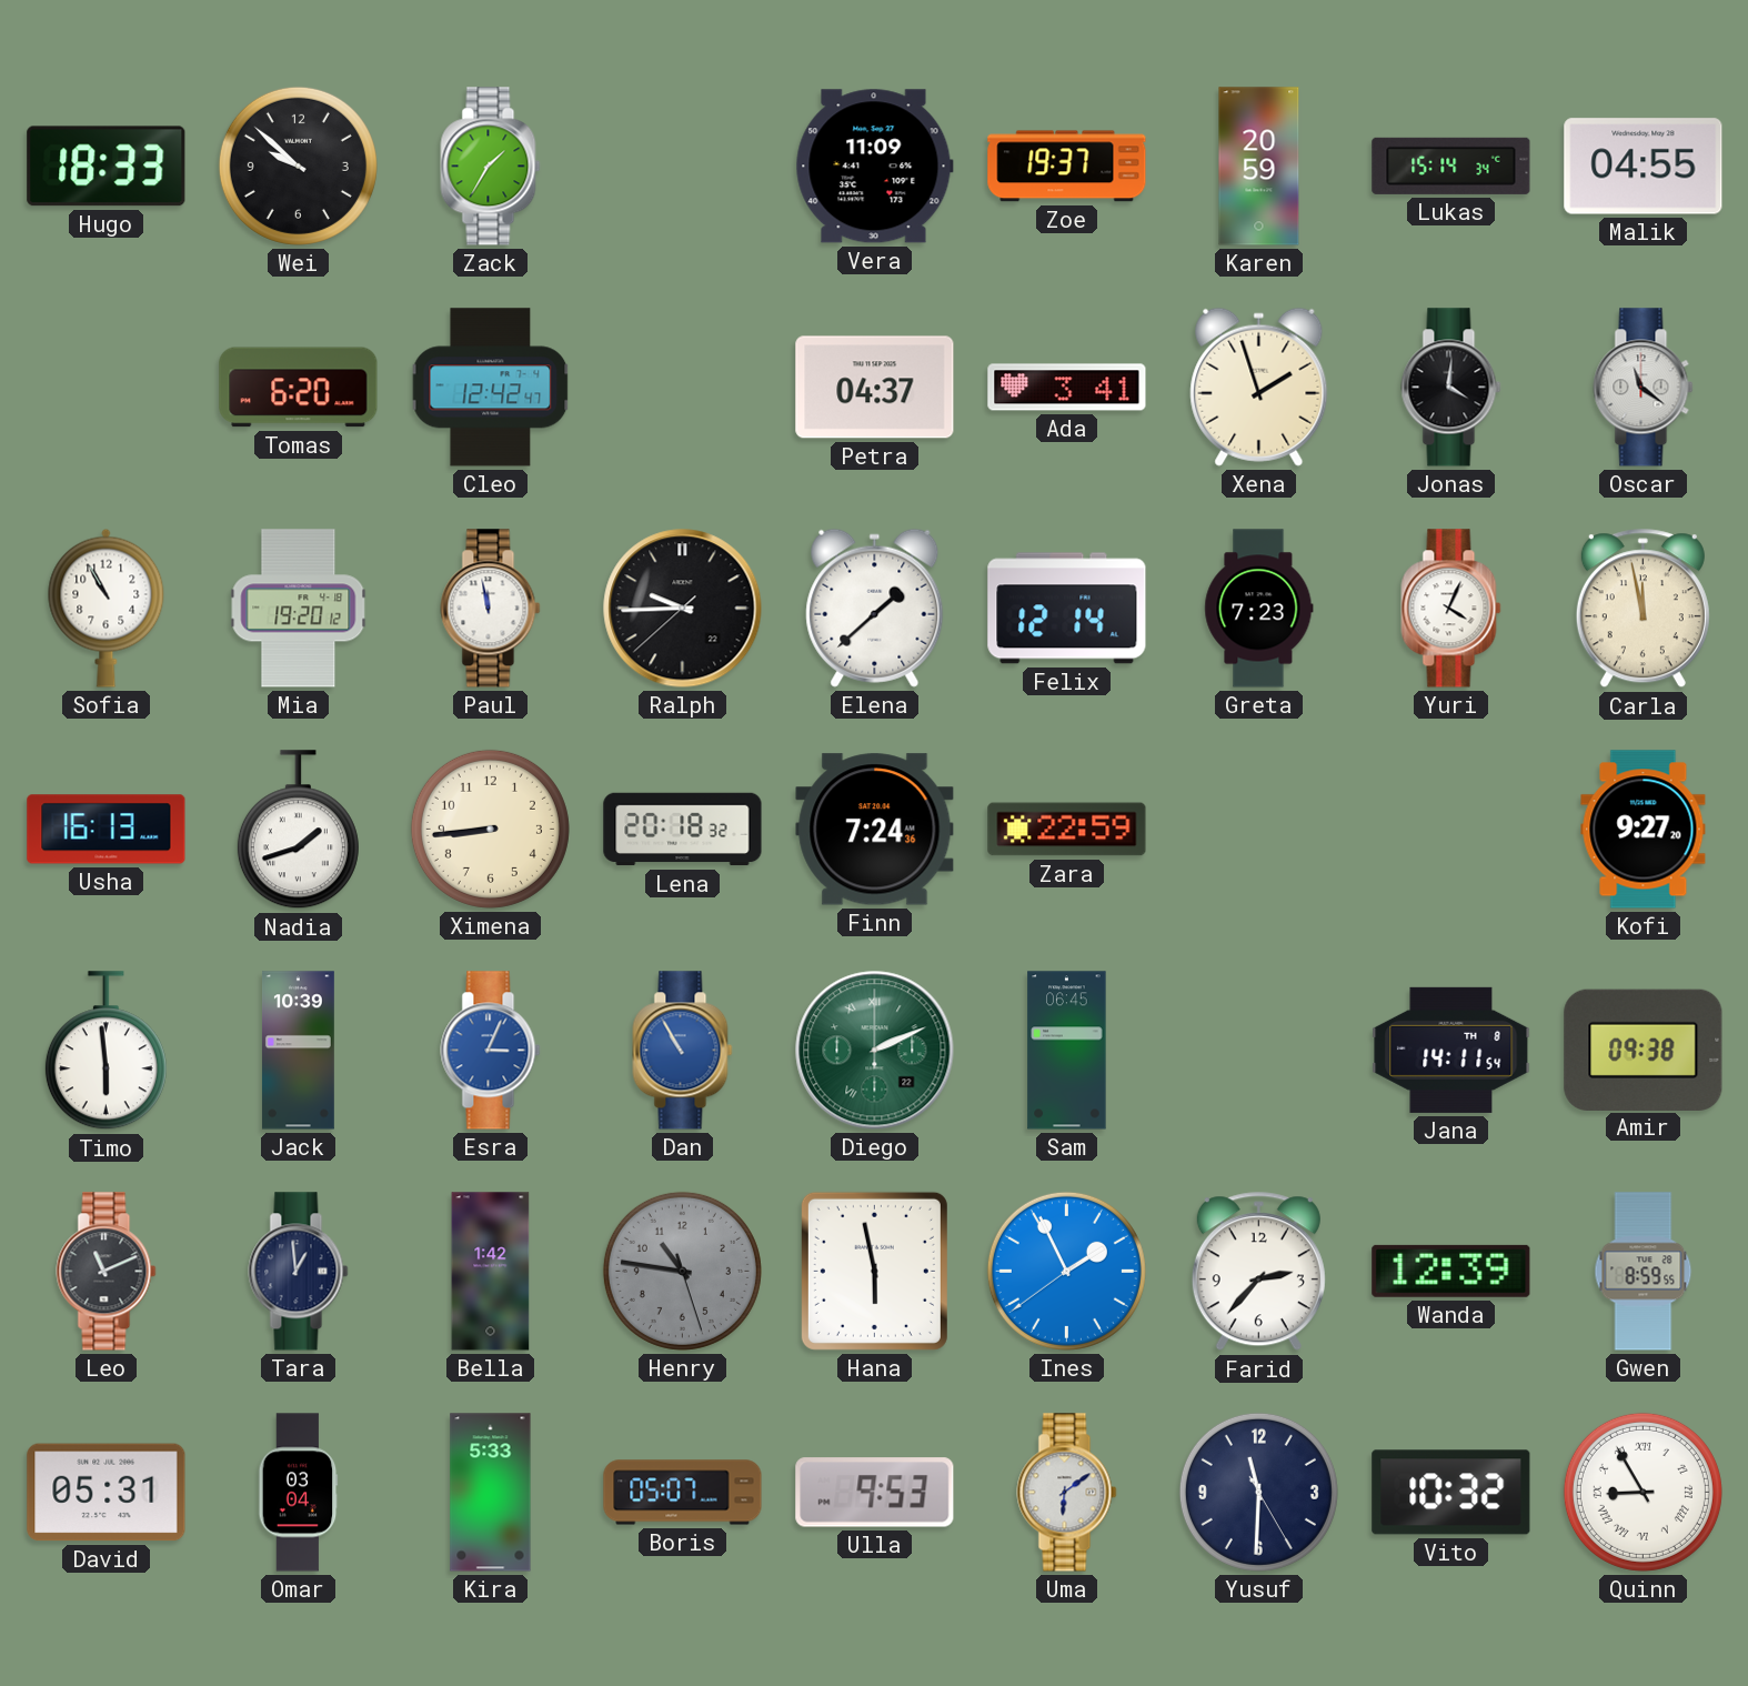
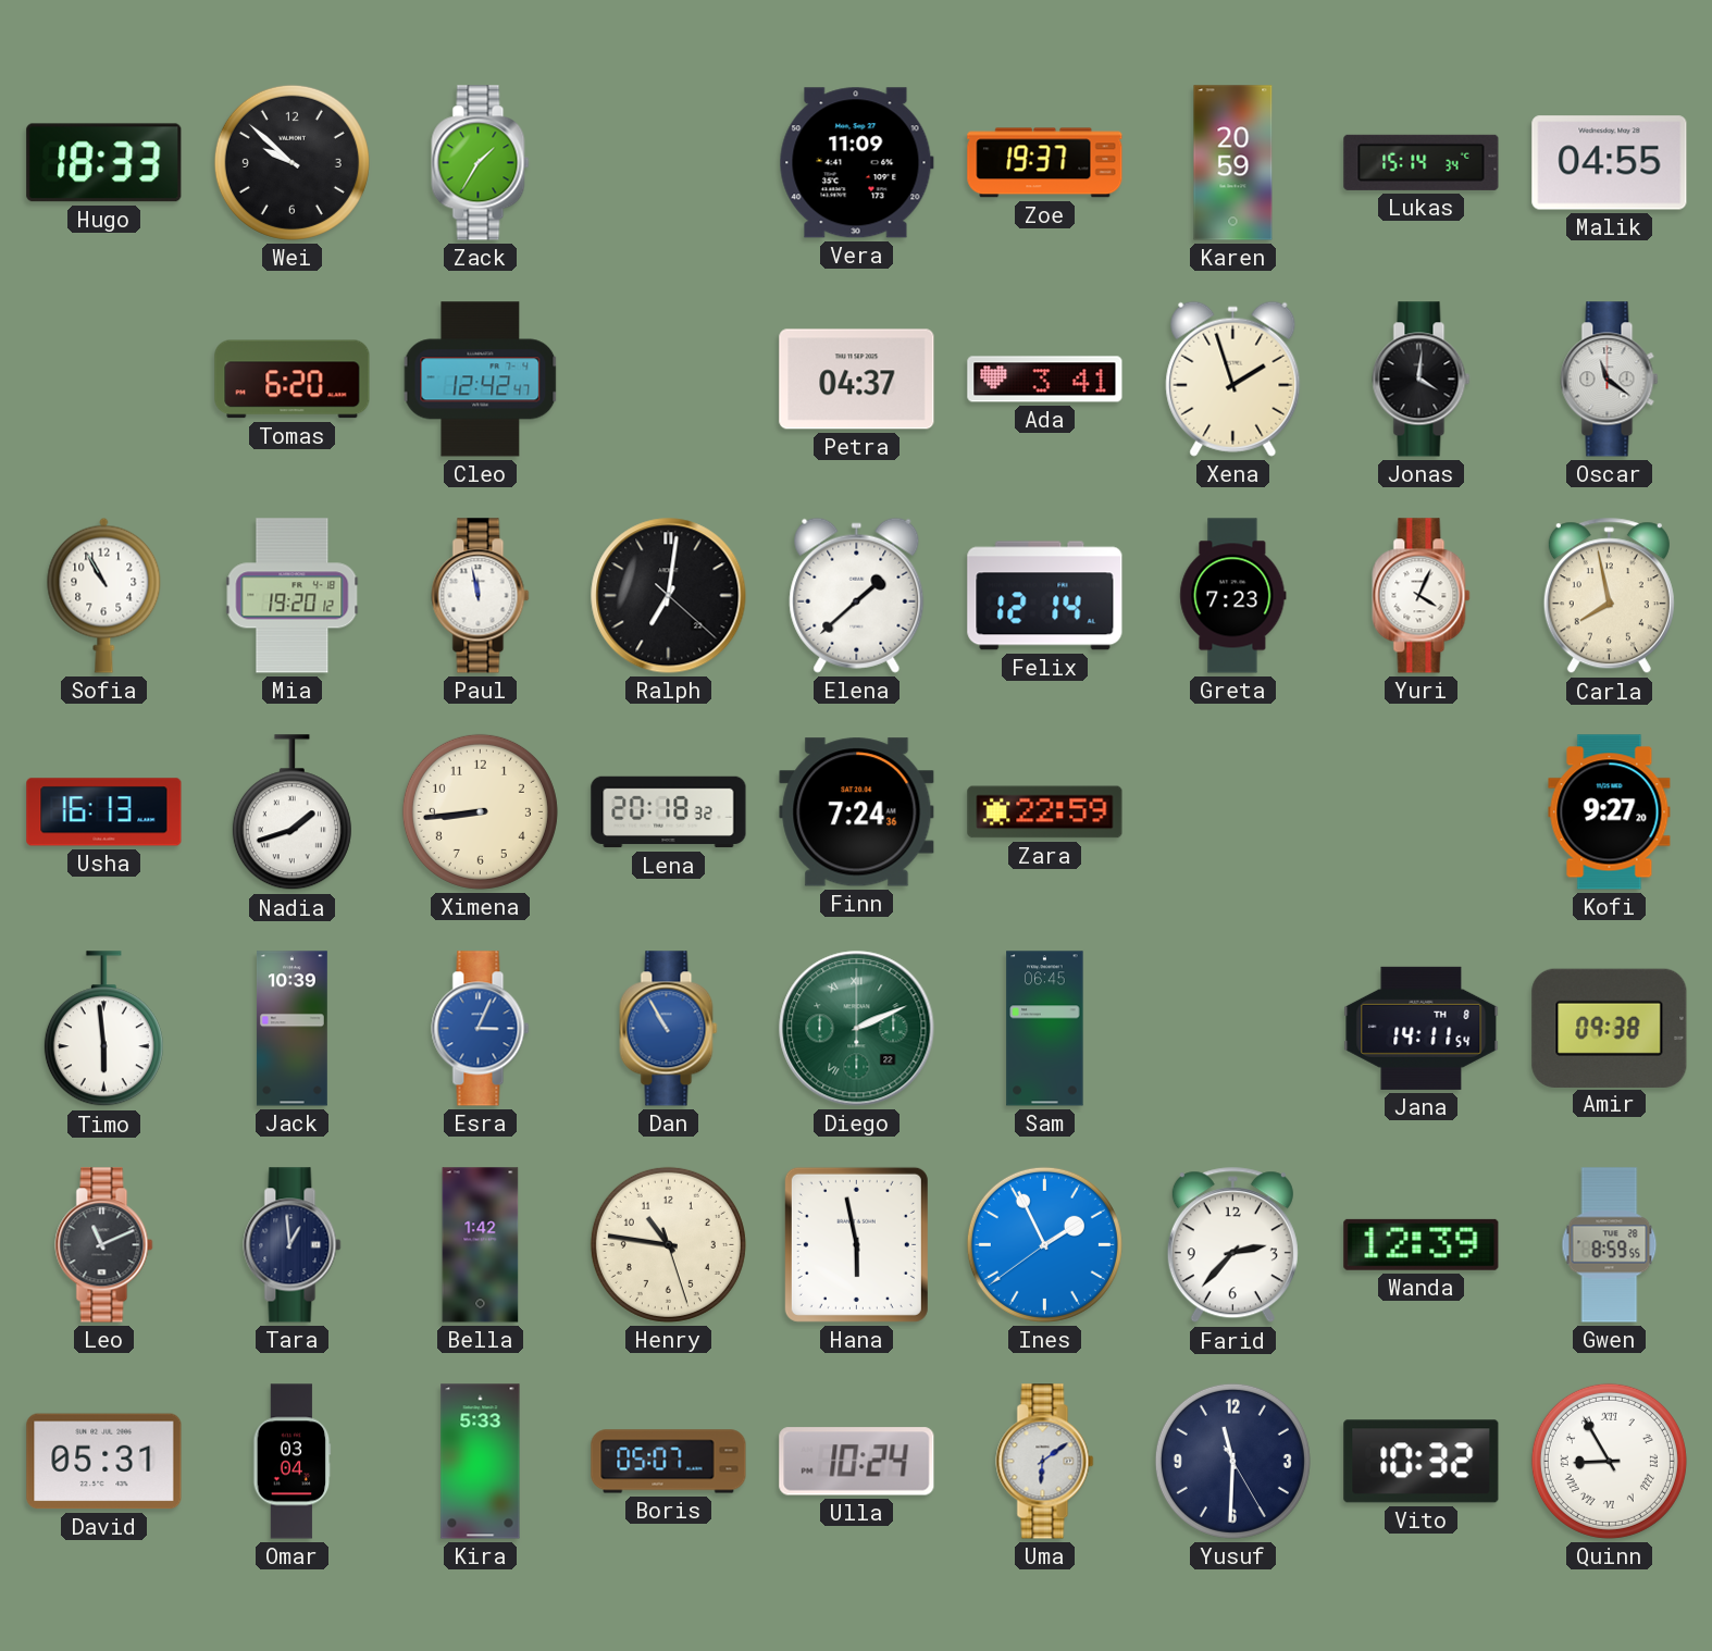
Ralph: 9:44 -> 7:01
Carla: 11:58 -> 7:58
Henry dial: grey -> cream
Ulla: 9:53 -> 10:24
